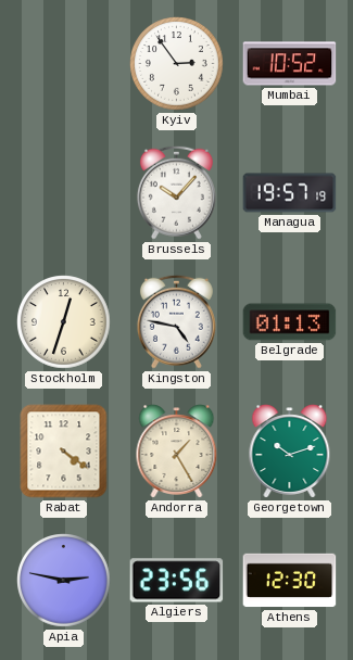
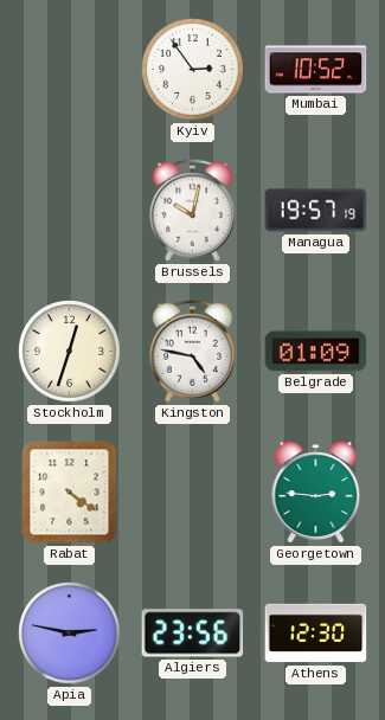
Brussels: 10:07 -> 10:02
Belgrade: 01:13 -> 01:09
Andorra: 1:25 -> none
Georgetown: 10:12 -> 2:46
